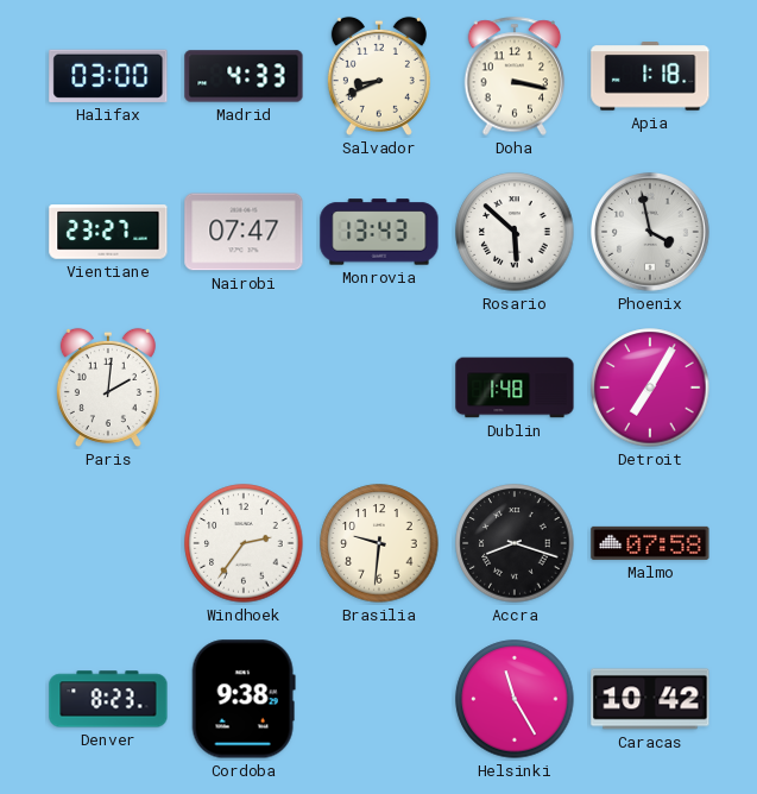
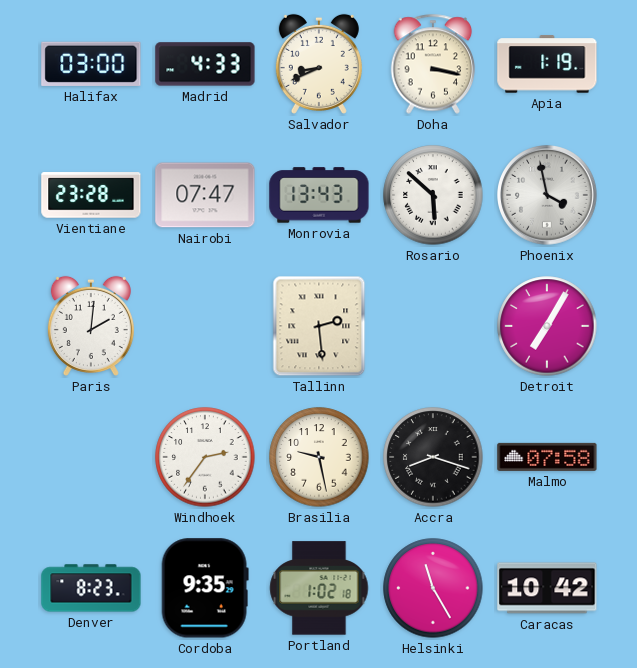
Apia: 1:18 -> 1:19
Vientiane: 23:27 -> 23:28
Tallinn: none -> 2:29
Dublin: 1:48 -> none
Brasilia: 9:31 -> 9:28
Cordoba: 9:38 -> 9:35
Portland: none -> 1:02
